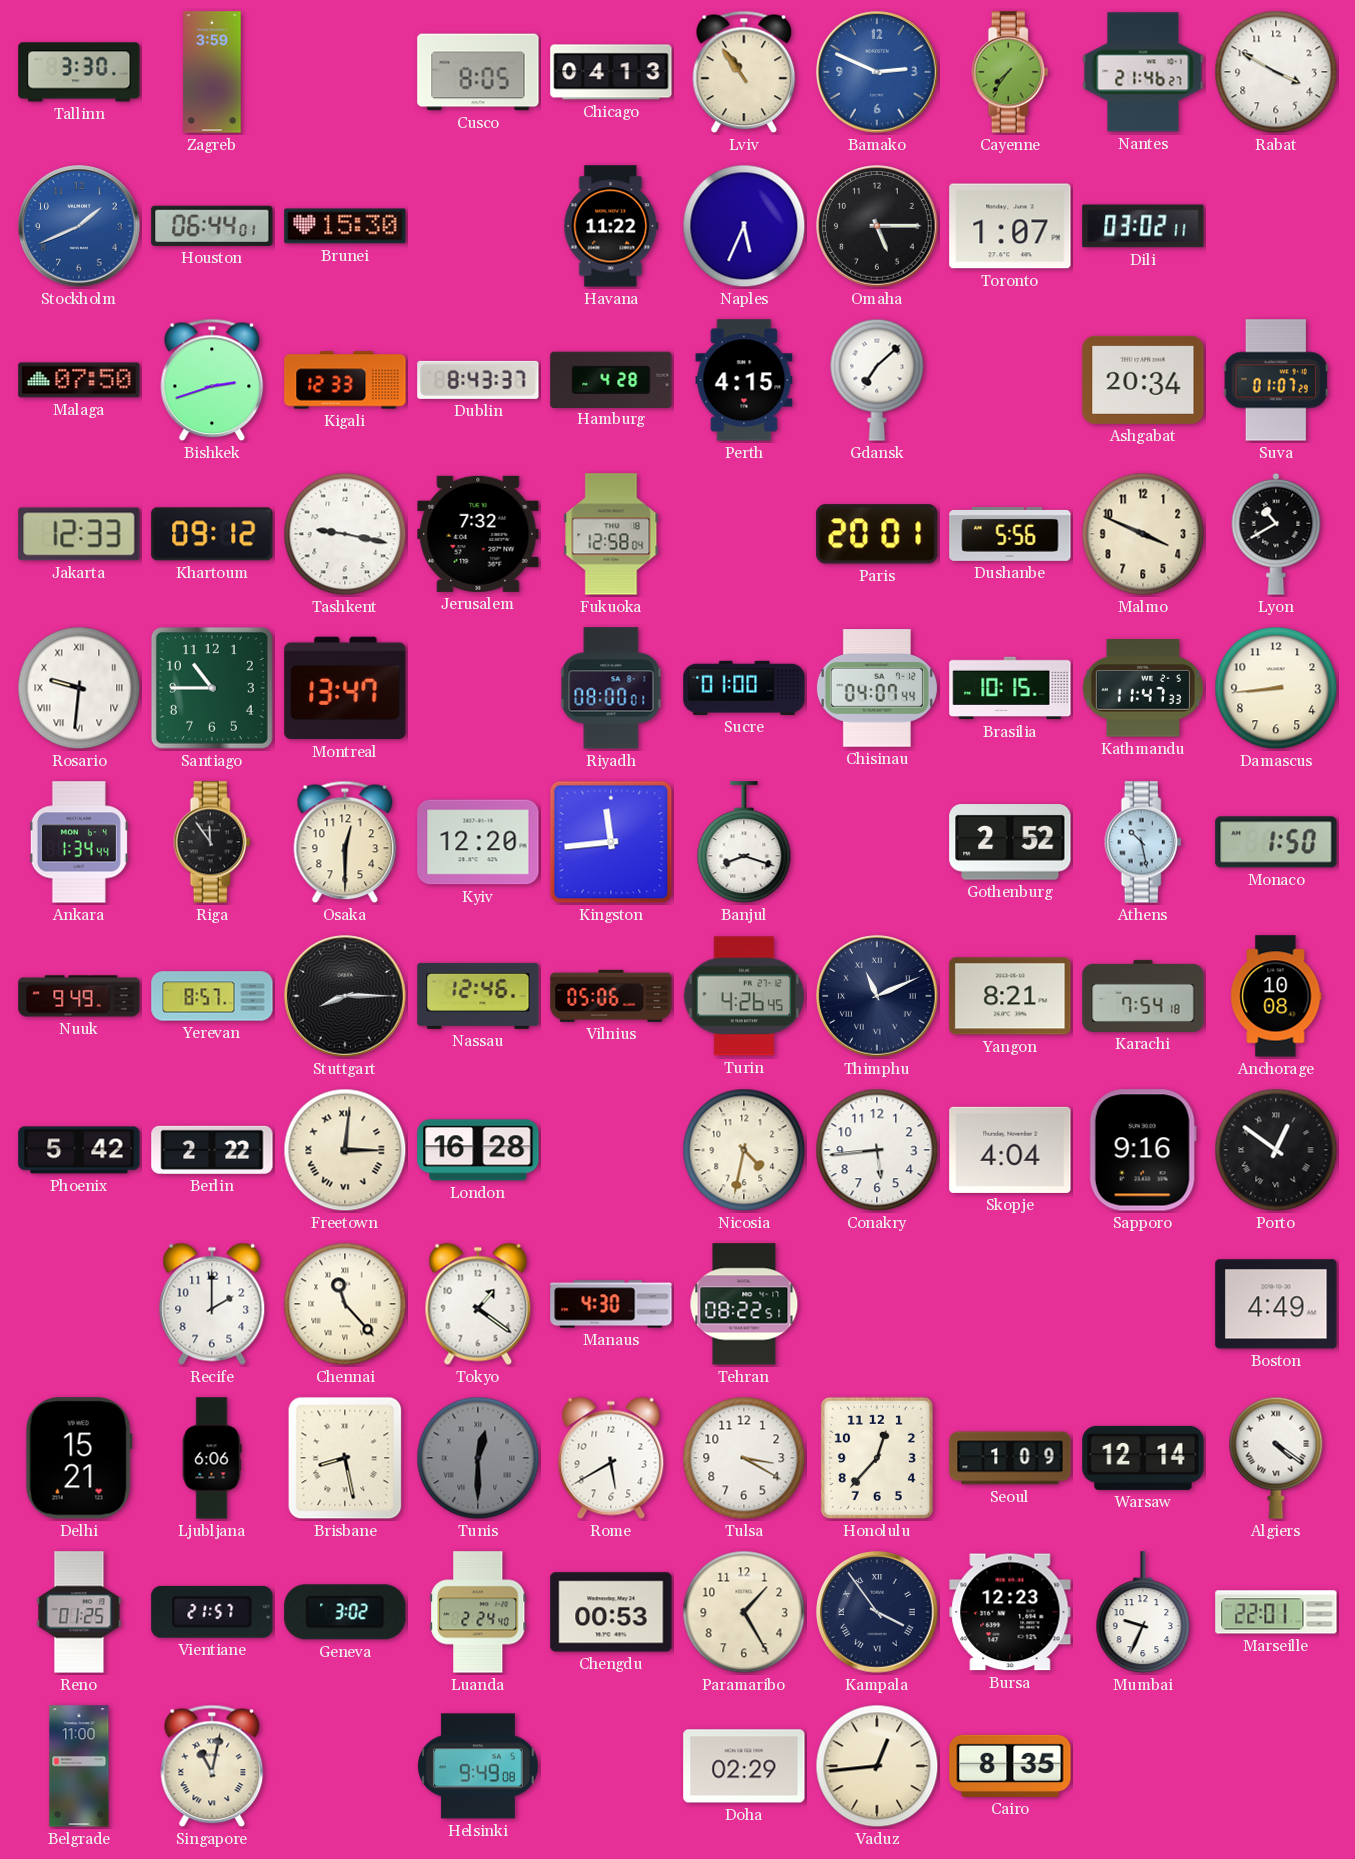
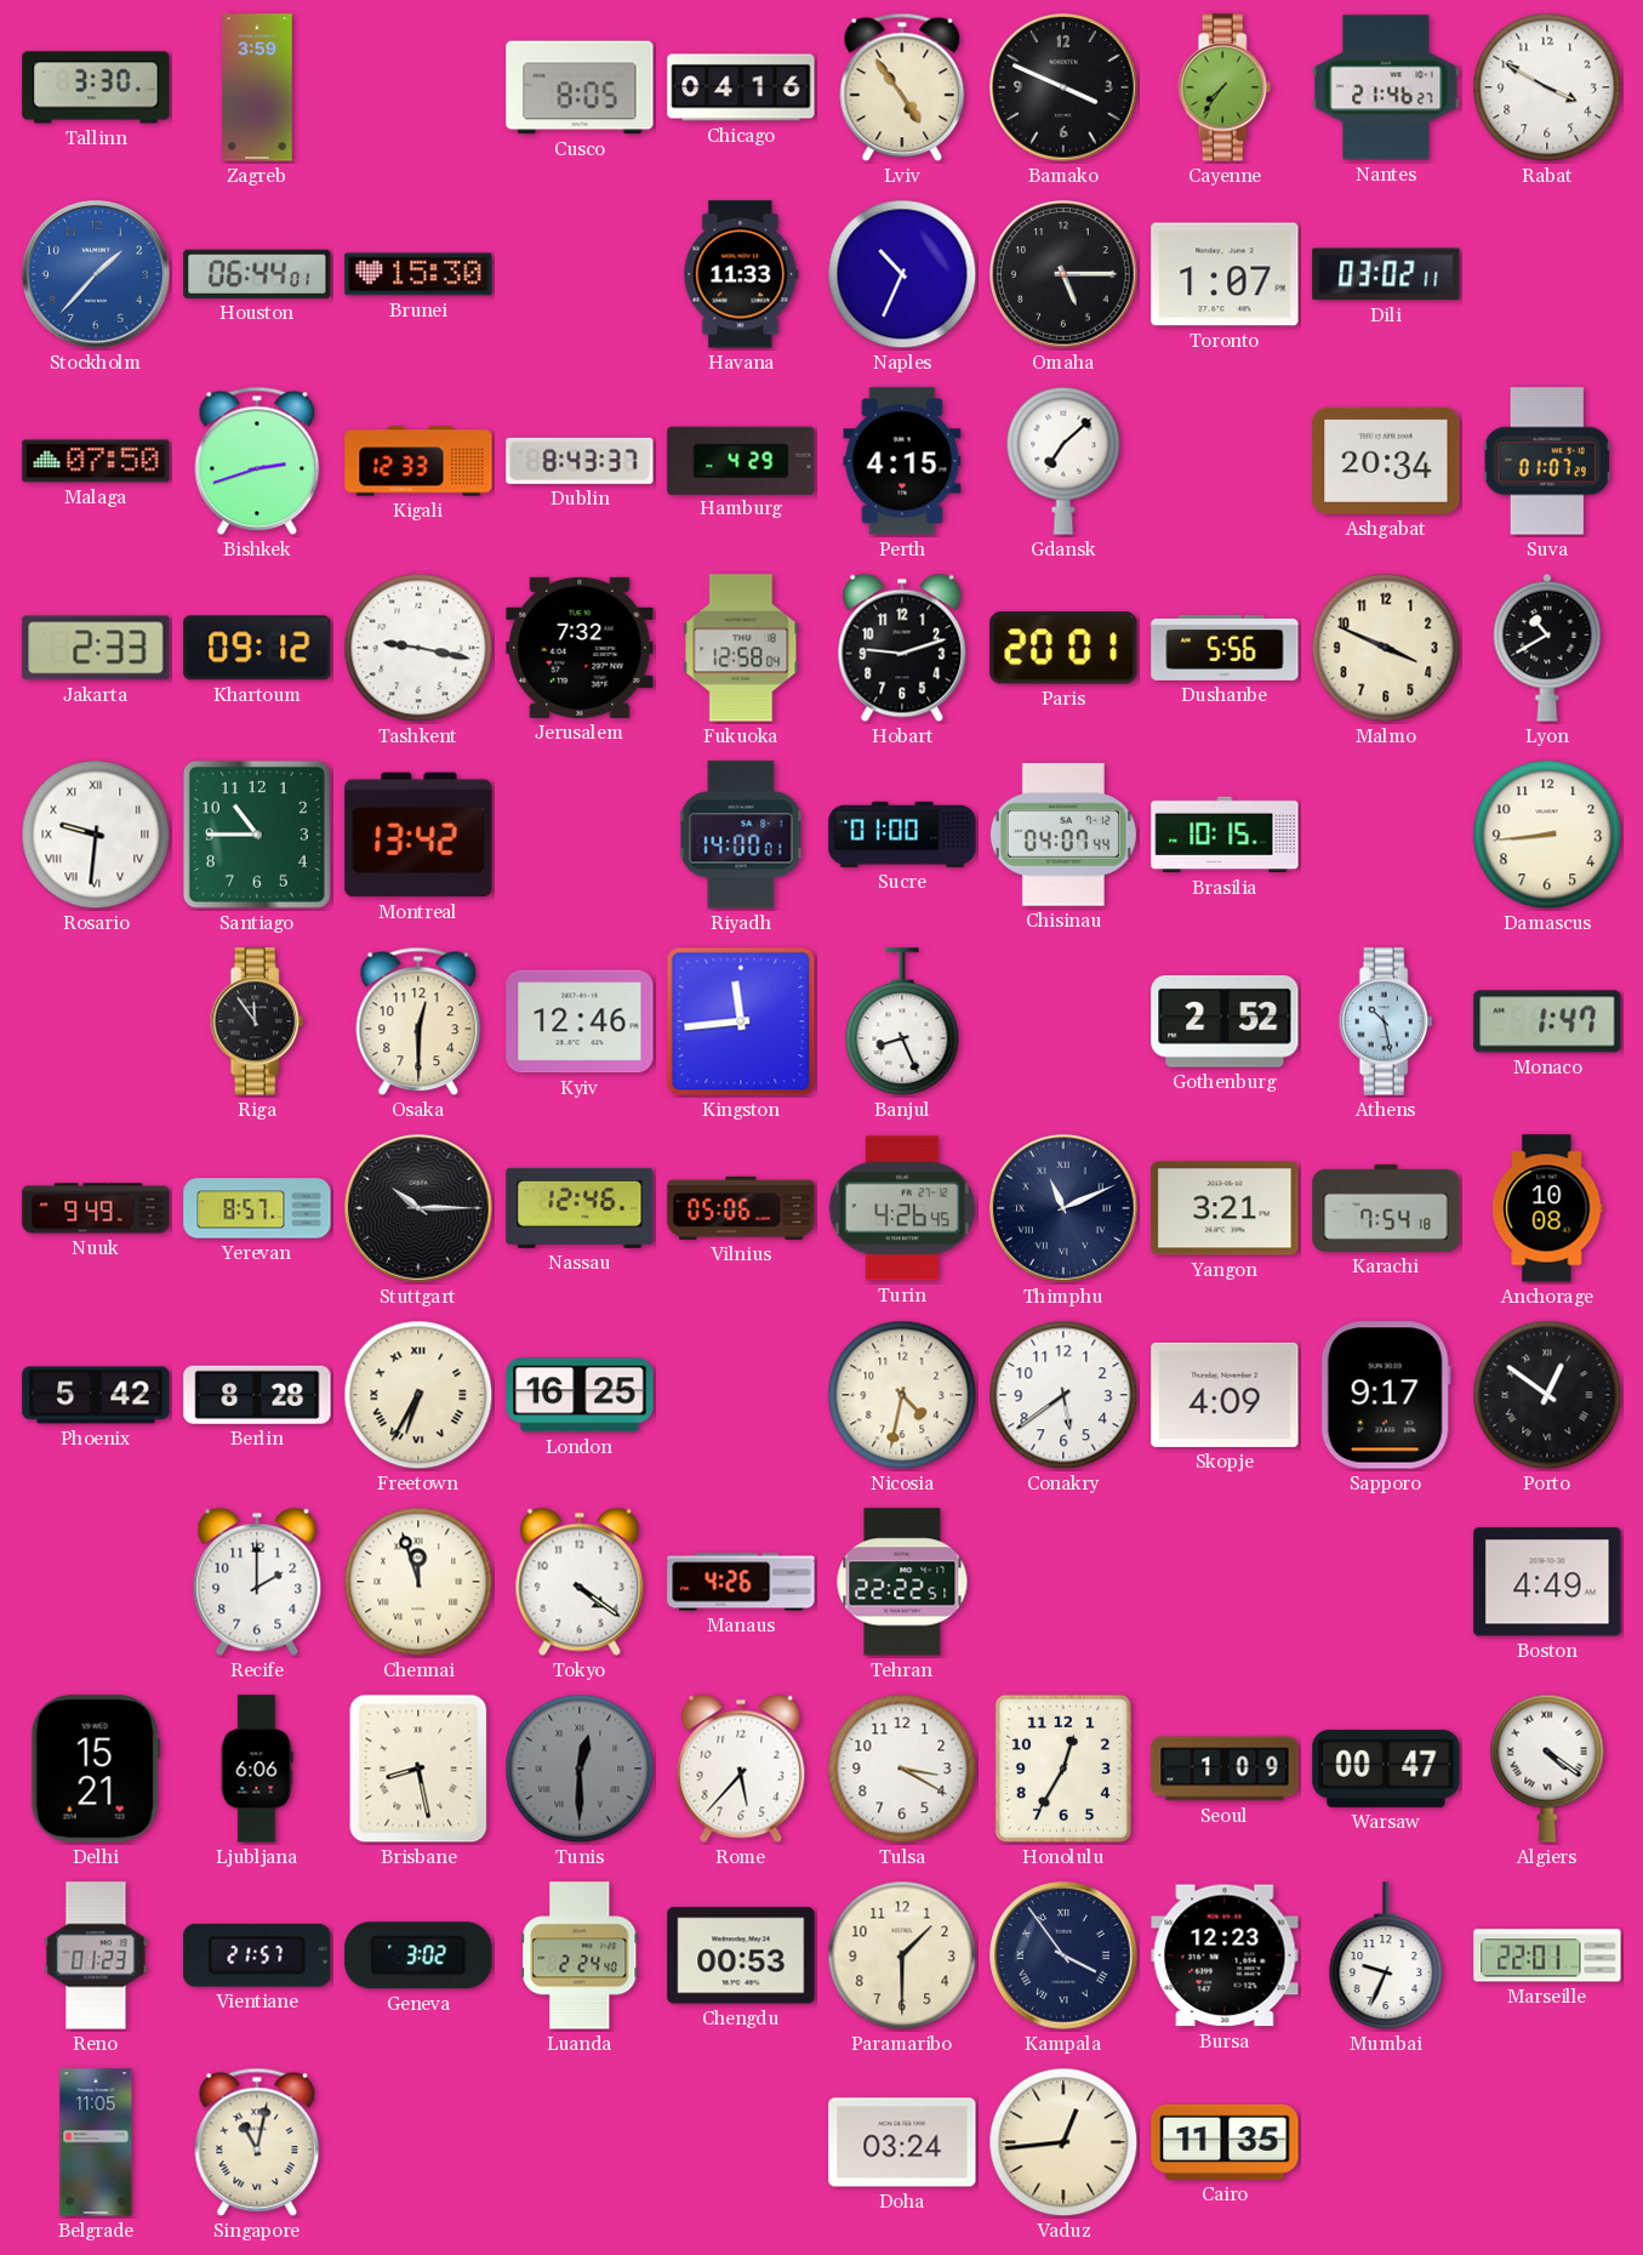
Chicago: 04:13 -> 04:16
Lviv: 10:54 -> 4:54
Bamako: 2:49 -> 3:49
Bamako dial: blue -> black
Stockholm: 1:41 -> 1:37
Havana: 11:22 -> 11:33
Naples: 5:34 -> 10:34
Hamburg: 4:28 -> 4:29
Jakarta: 12:33 -> 2:33
Hobart: none -> 9:12
Montreal: 13:47 -> 13:42
Riyadh: 08:00 -> 14:00
Kathmandu: 11:47 -> none
Ankara: 1:34 -> none
Kyiv: 12:20 -> 12:46
Banjul: 8:18 -> 8:26
Monaco: 1:50 -> 1:47
Stuttgart: 8:15 -> 10:15
Yangon: 8:21 -> 3:21
Berlin: 2:22 -> 8:28
Freetown: 3:01 -> 6:35
London: 16:28 -> 16:25
Conakry: 5:44 -> 5:39
Skopje: 4:04 -> 4:09
Sapporo: 9:16 -> 9:17
Chennai: 11:23 -> 11:57
Tokyo: 1:21 -> 4:21
Manaus: 4:30 -> 4:26
Tehran: 08:22 -> 22:22
Rome: 5:40 -> 5:37
Honolulu: 12:37 -> 12:35
Warsaw: 12:14 -> 00:47
Reno: 01:25 -> 01:23
Paramaribo: 1:25 -> 1:30
Belgrade: 11:00 -> 11:05
Helsinki: 9:49 -> none
Doha: 02:29 -> 03:24
Cairo: 8:35 -> 11:35
